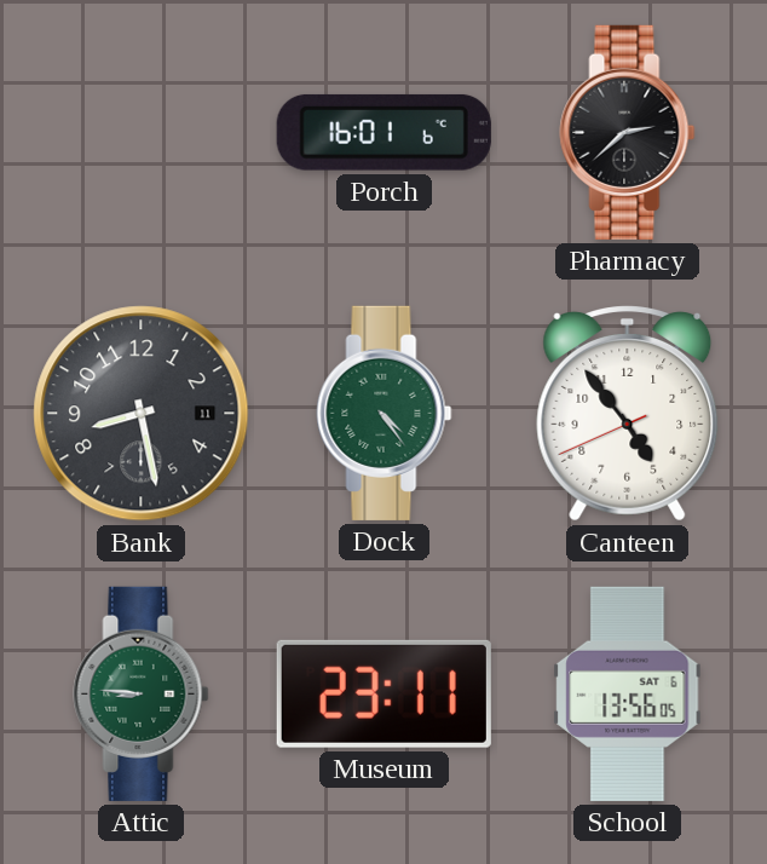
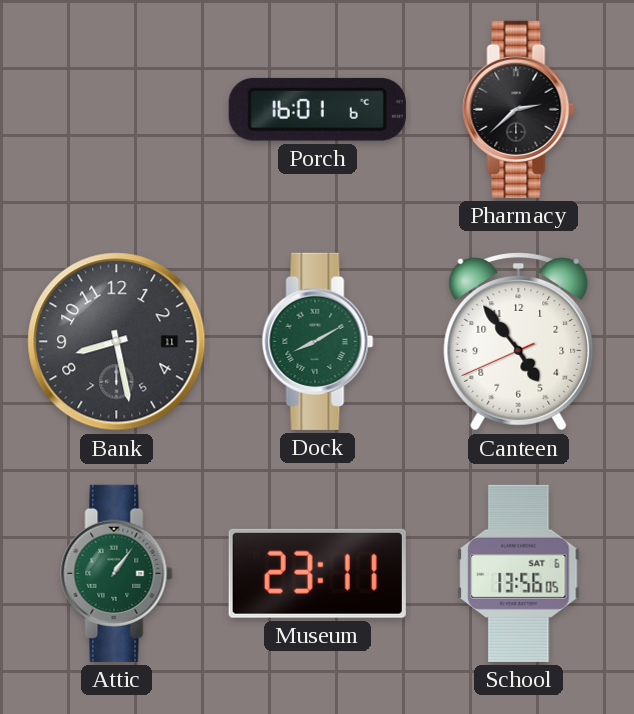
Dock: 4:24 -> 8:10
Attic: 8:46 -> 1:06
